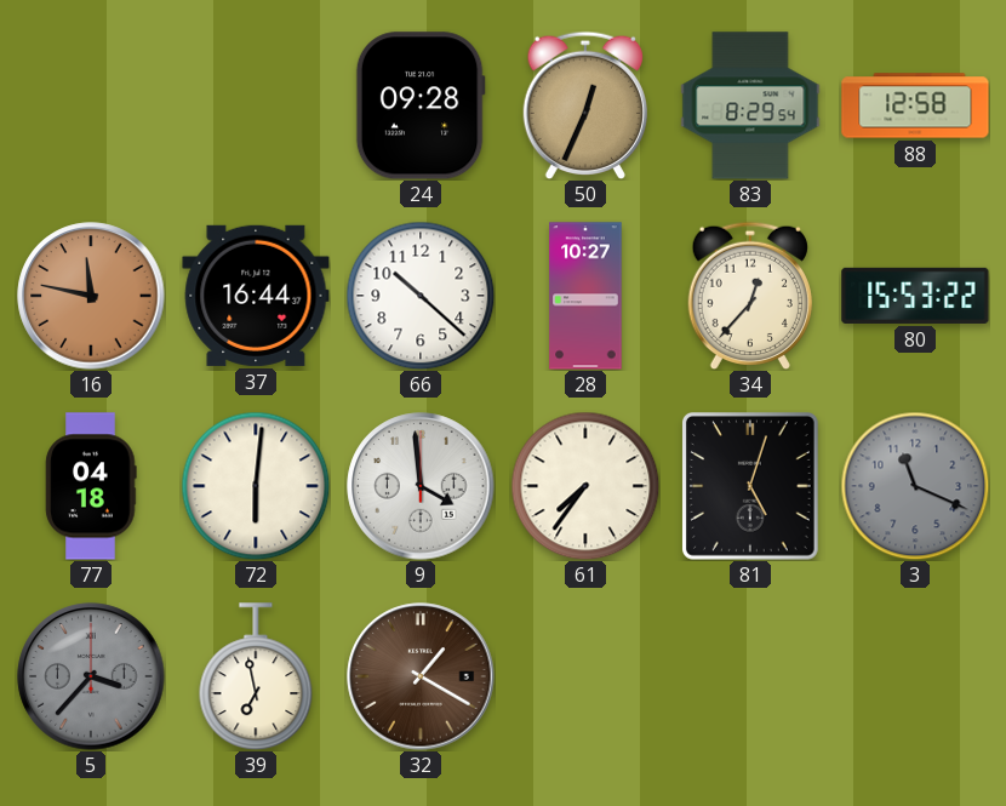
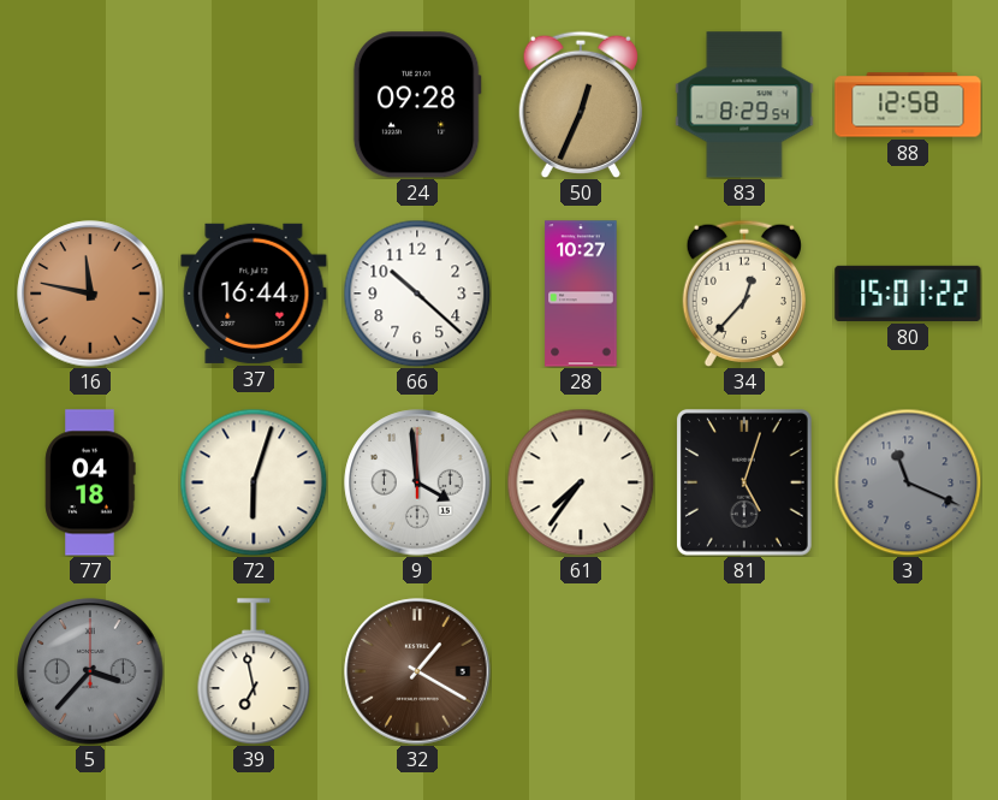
80: 15:53 -> 15:01
72: 6:01 -> 6:03
